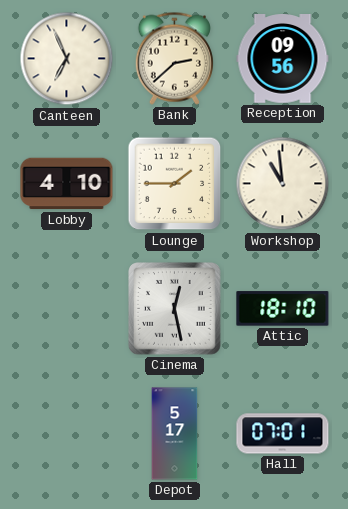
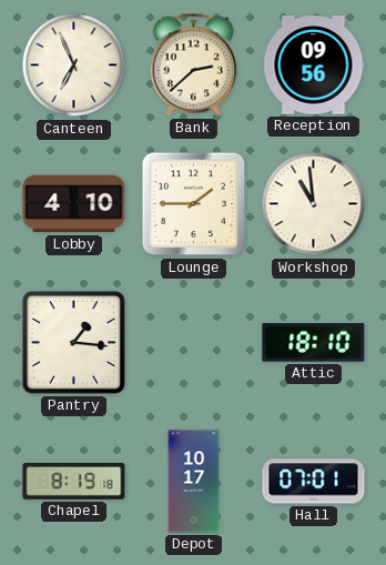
Pantry: none -> 1:16
Cinema: 12:28 -> none
Chapel: none -> 8:19
Depot: 5:17 -> 10:17
